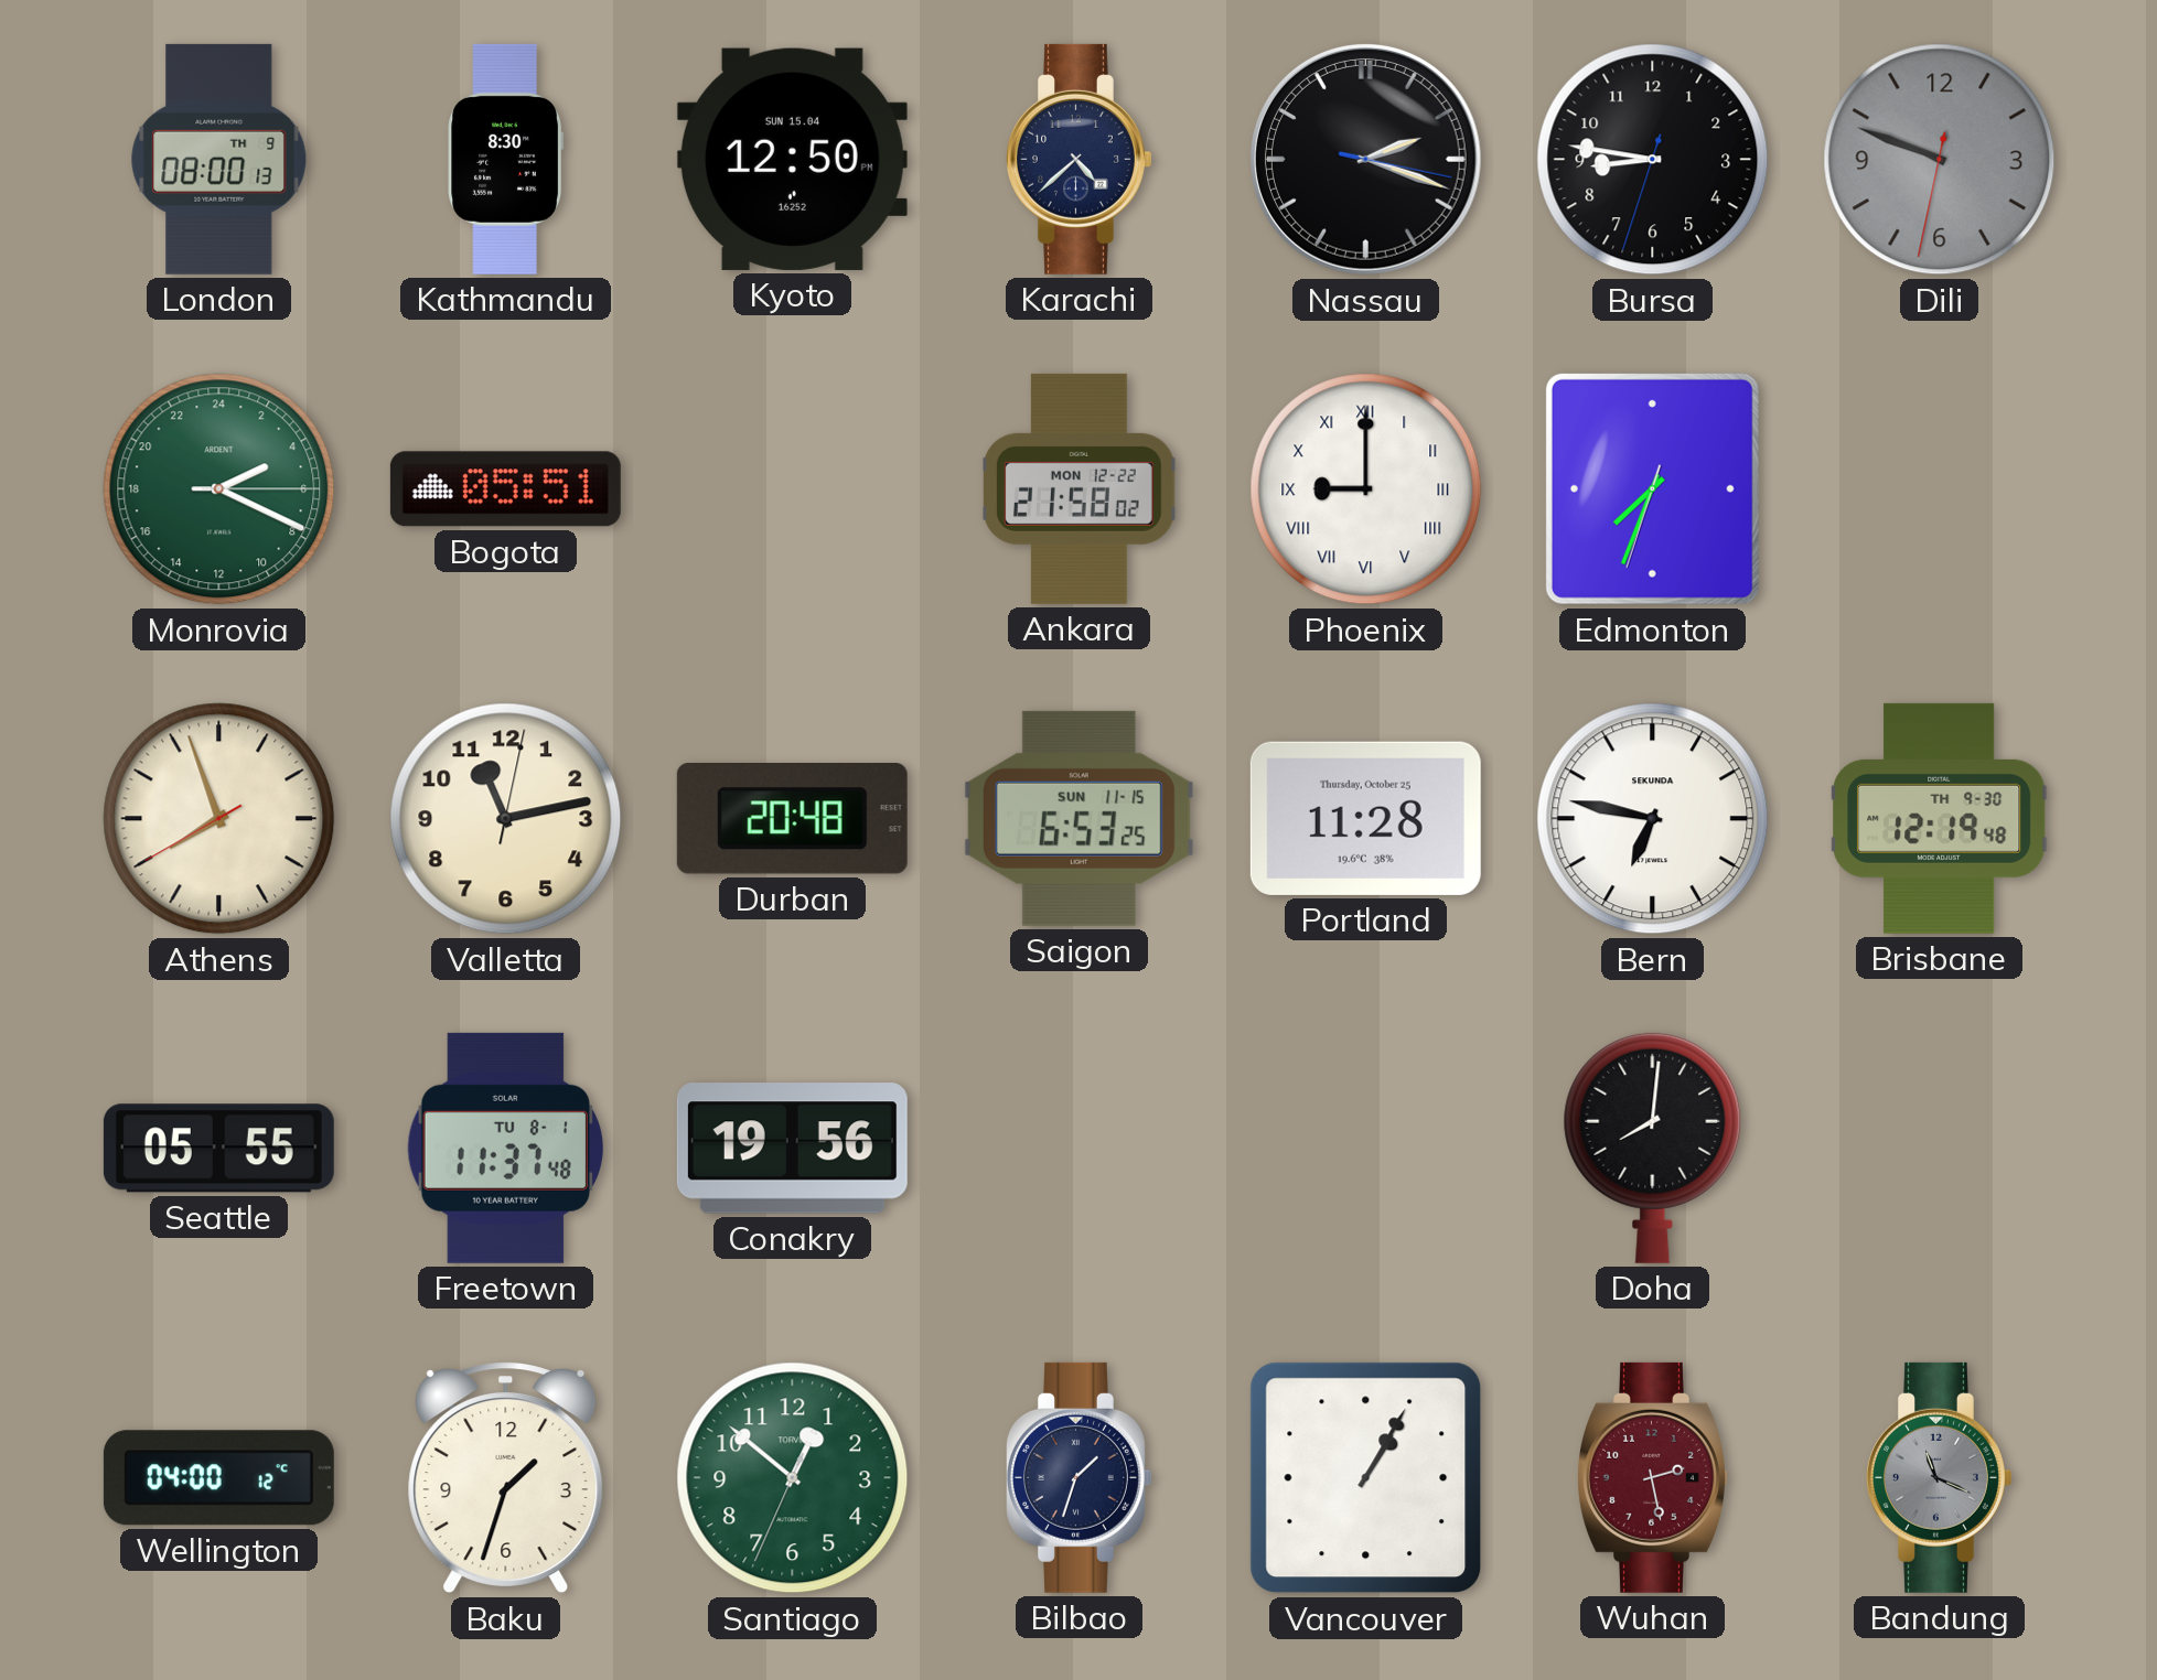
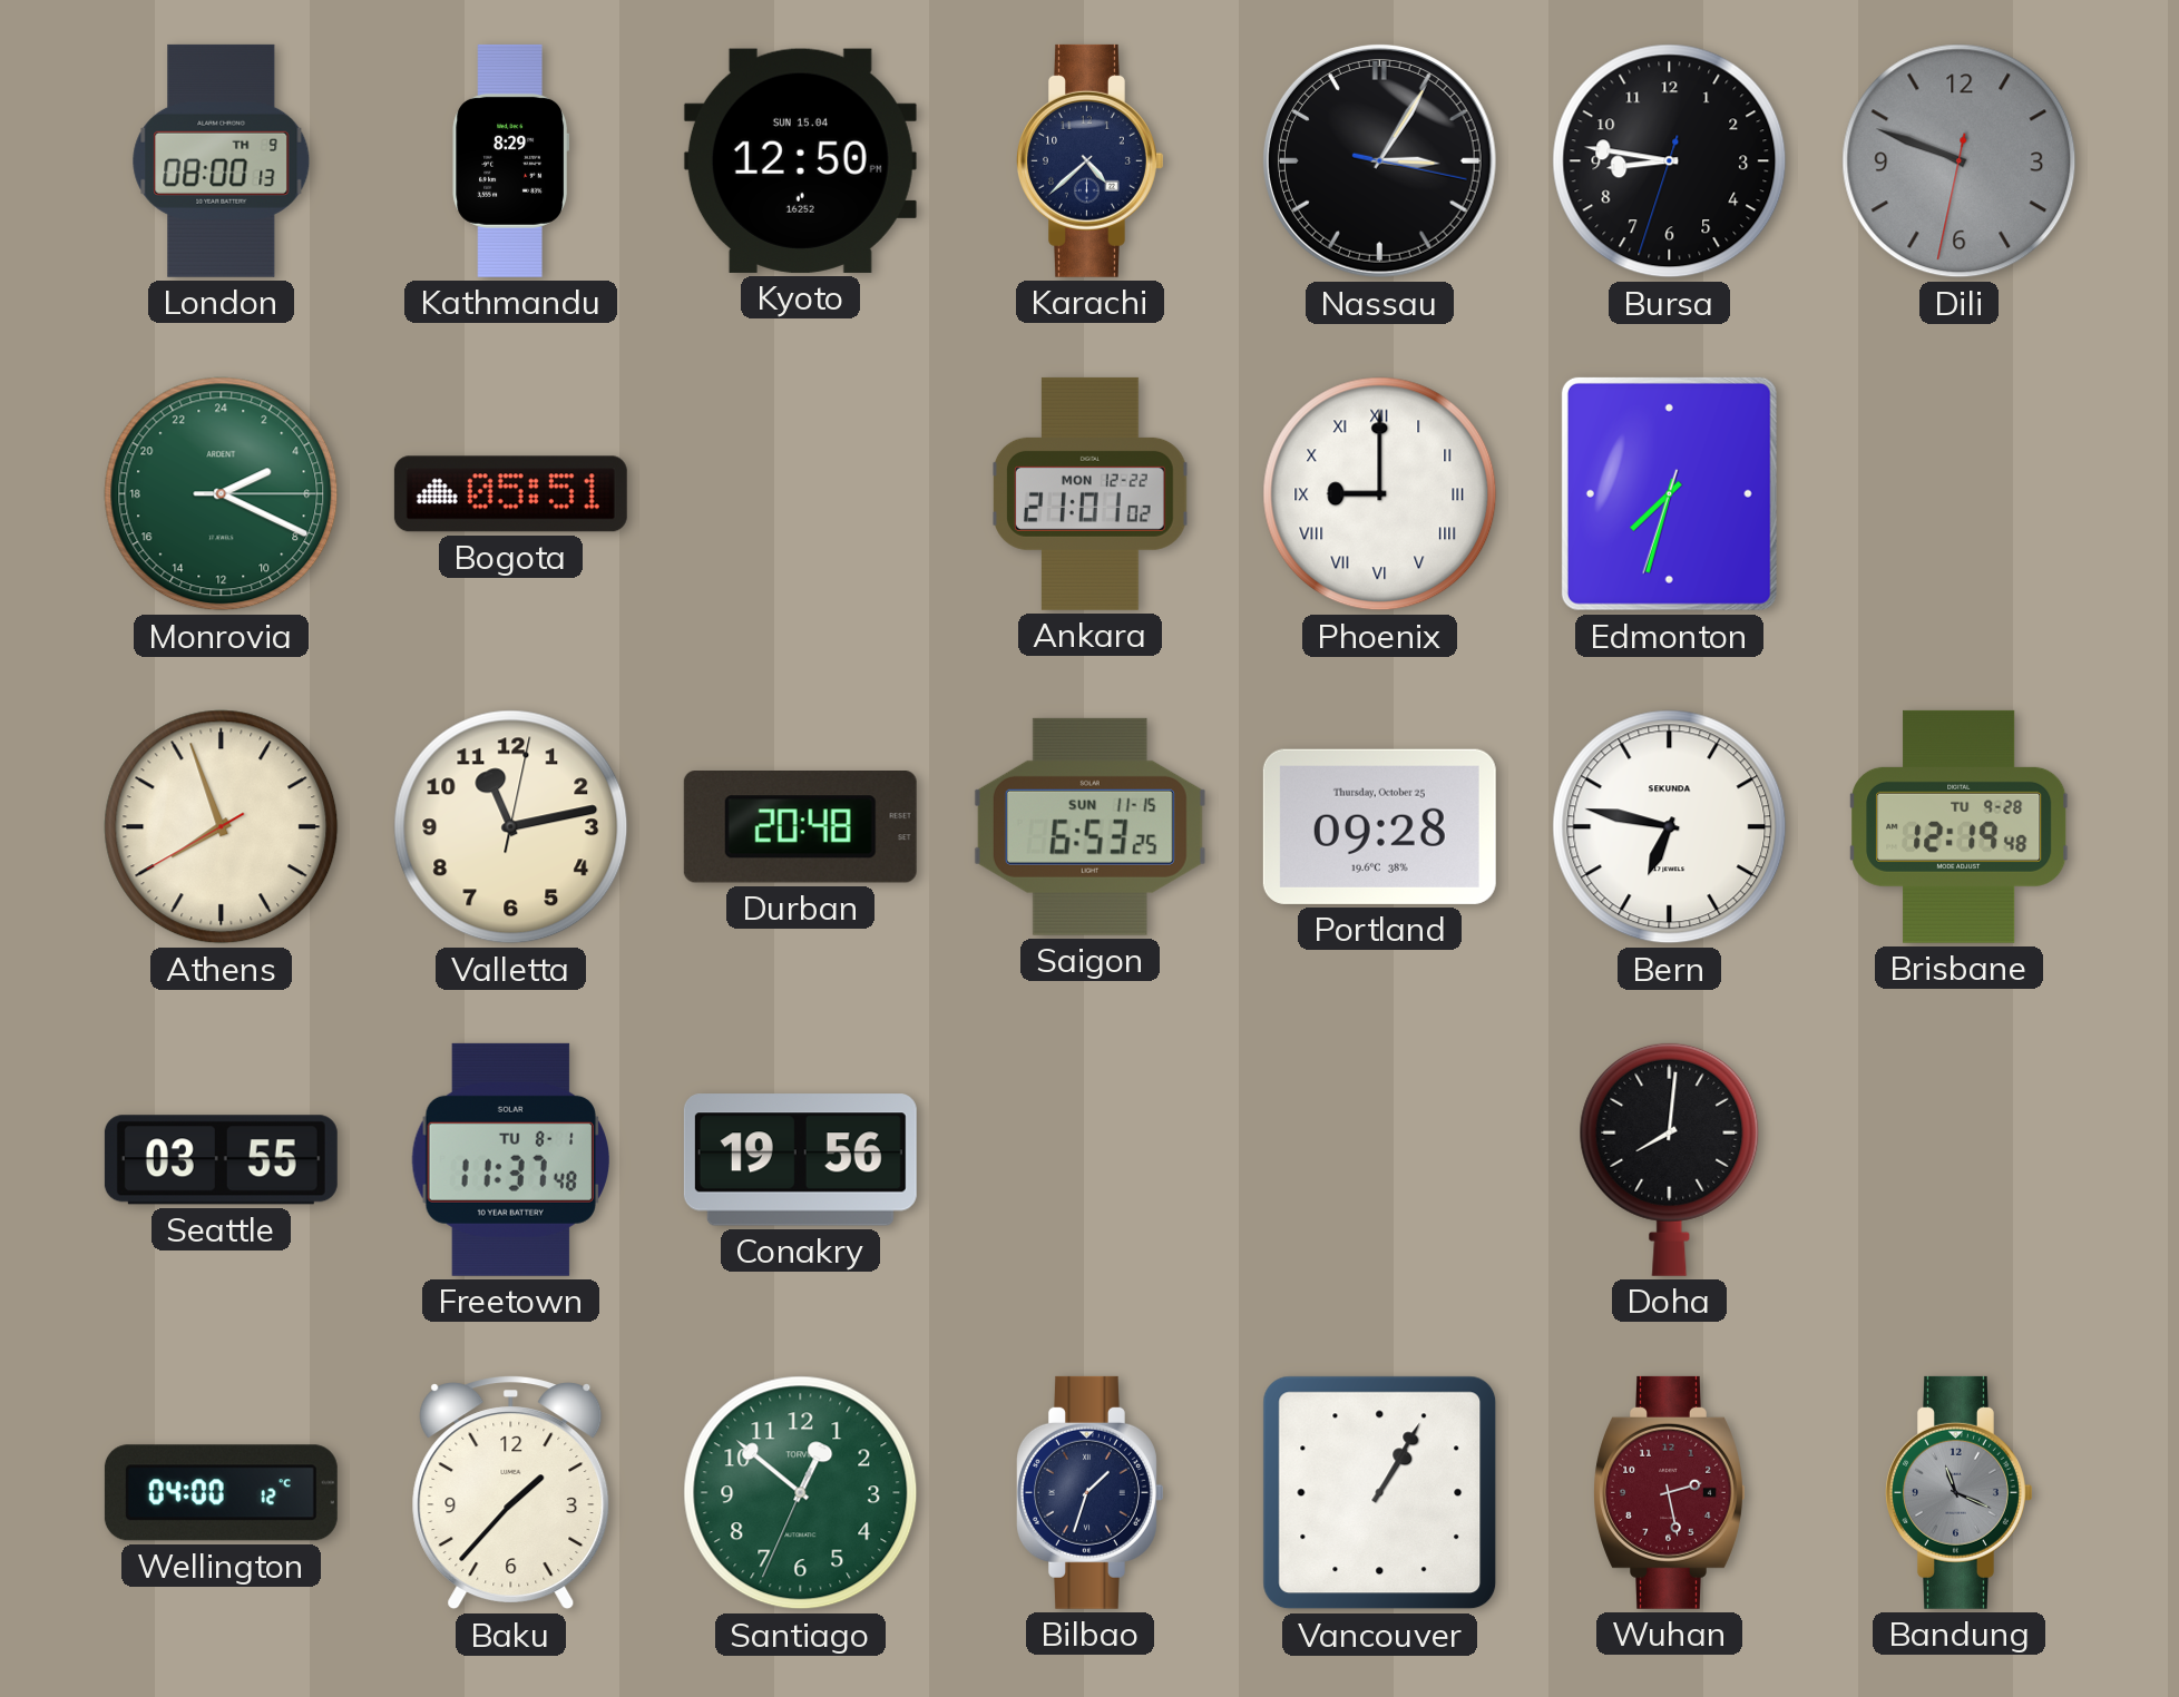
Kathmandu: 8:30 -> 8:29
Nassau: 2:18 -> 3:05
Ankara: 21:58 -> 21:01
Edmonton: 7:33 -> 7:32
Portland: 11:28 -> 09:28
Brisbane date: TH 9-30 -> TU 9-28
Seattle: 05:55 -> 03:55
Baku: 1:33 -> 1:37
